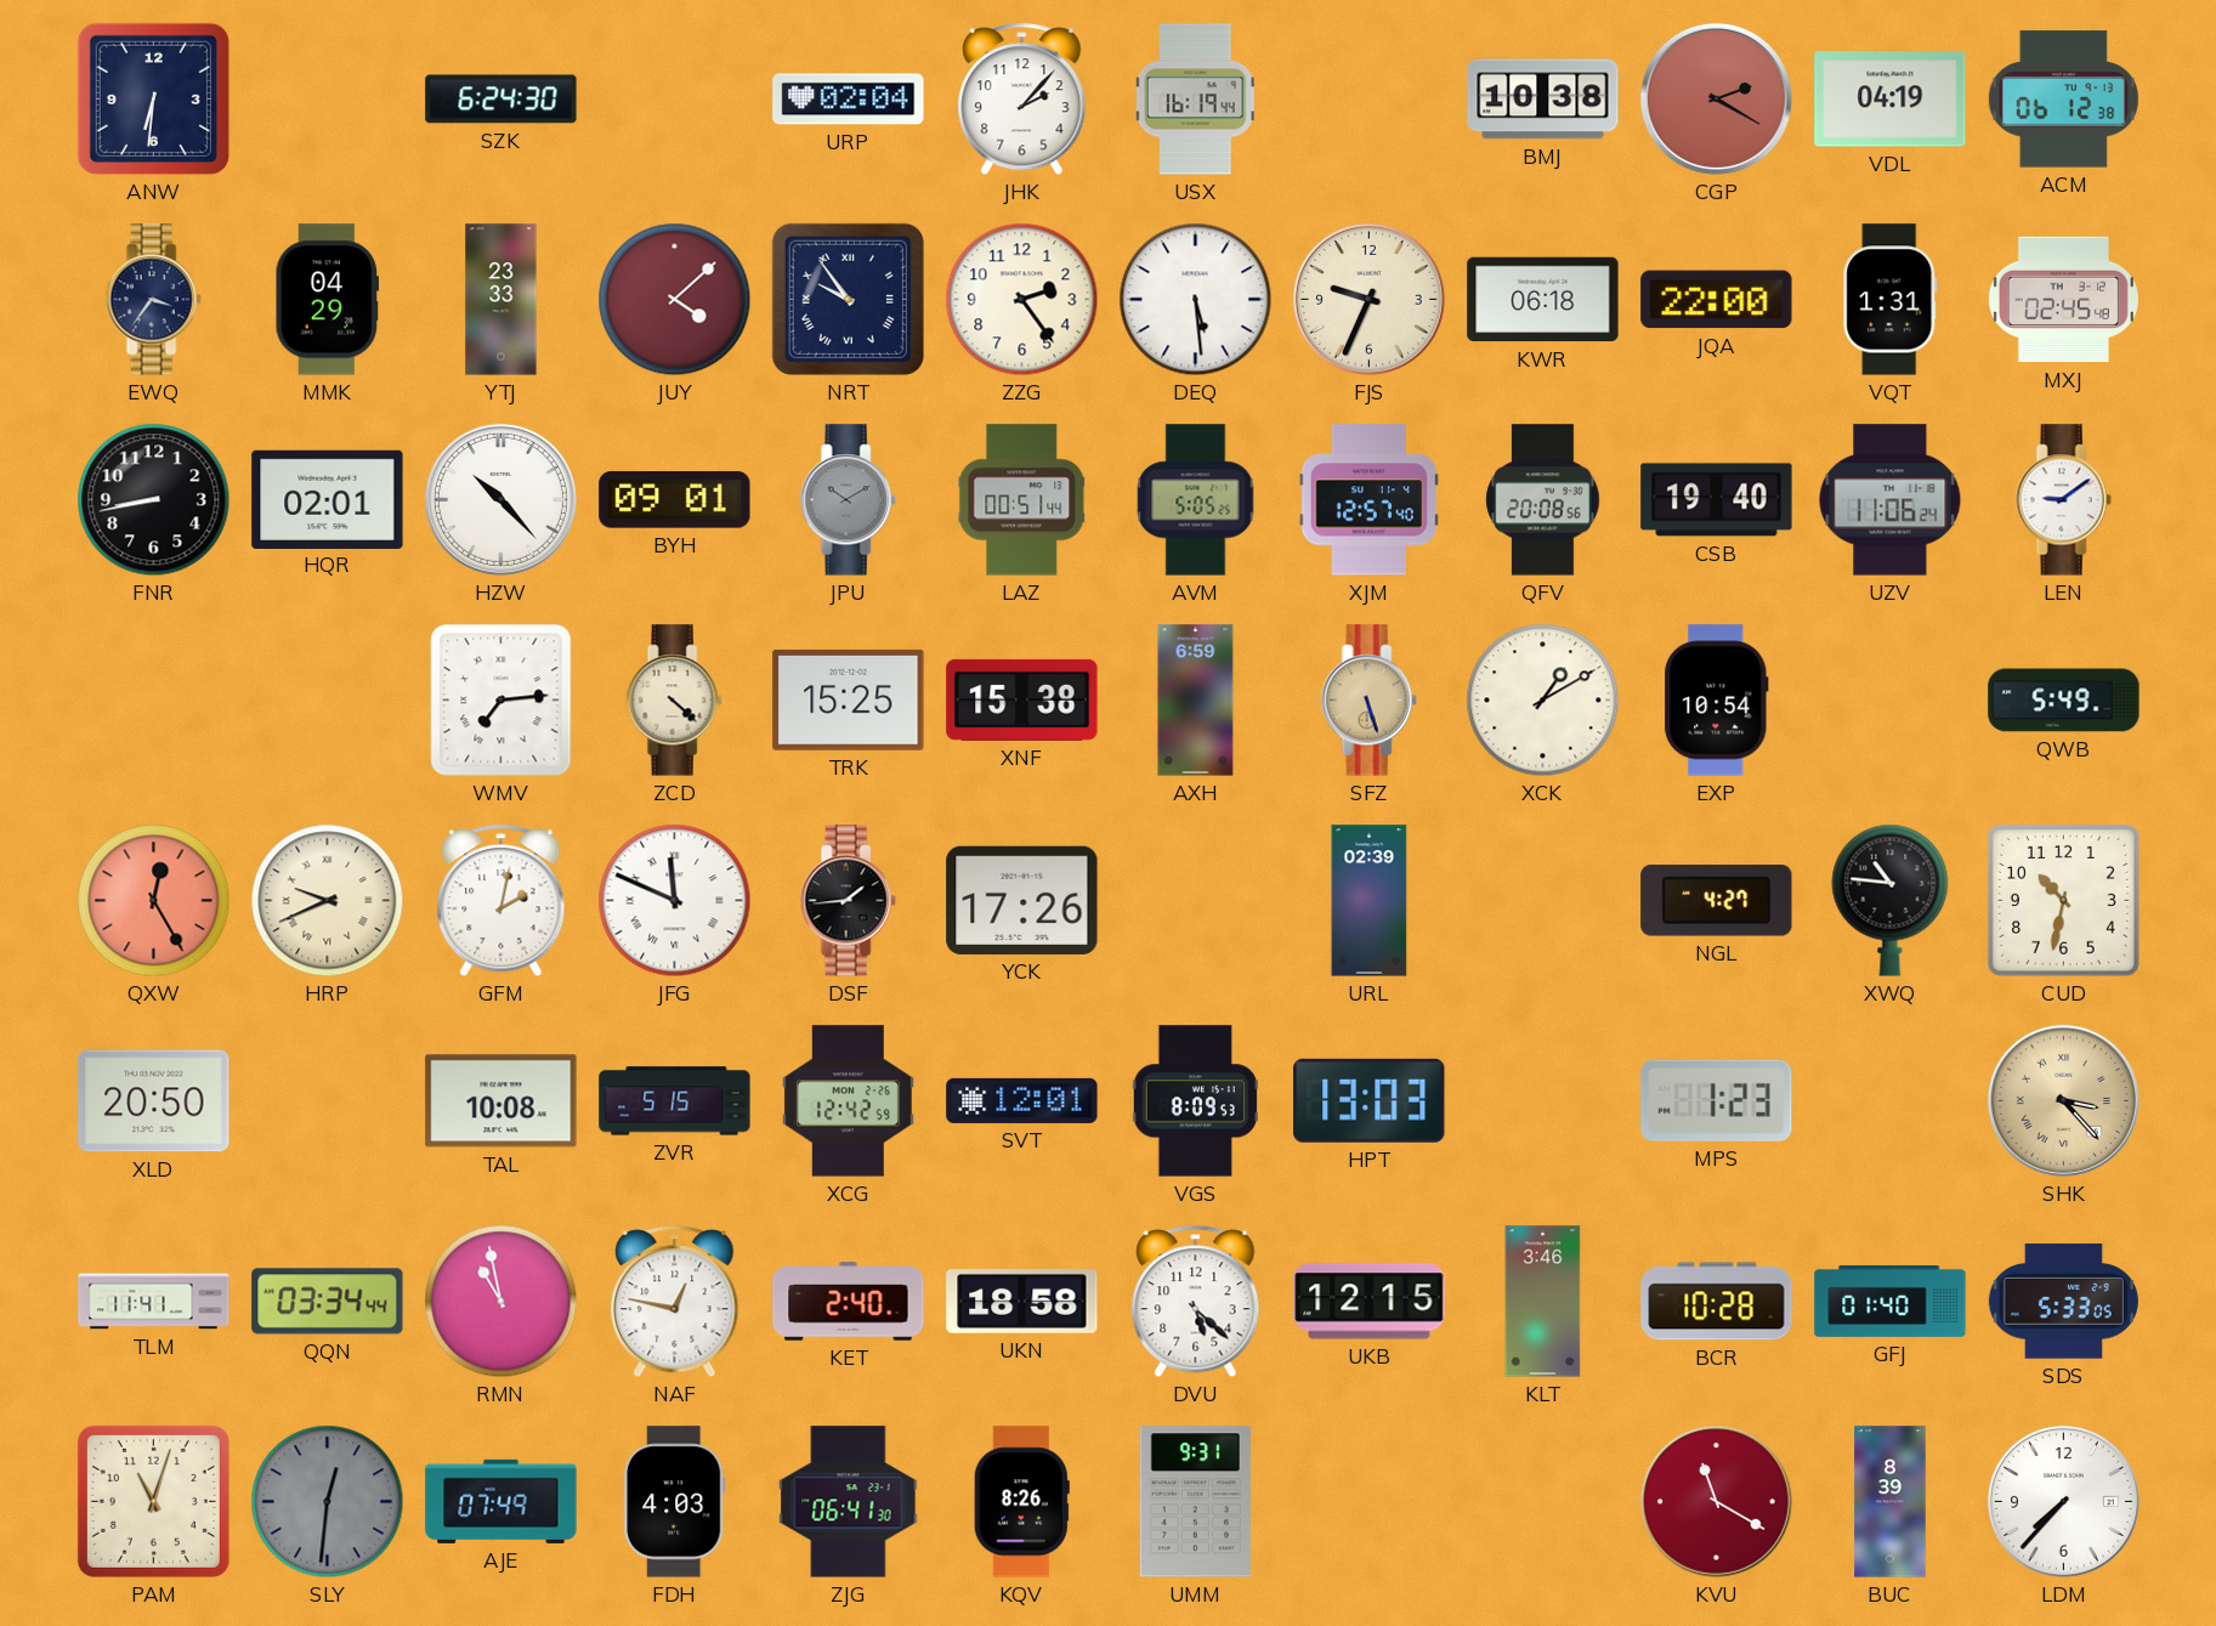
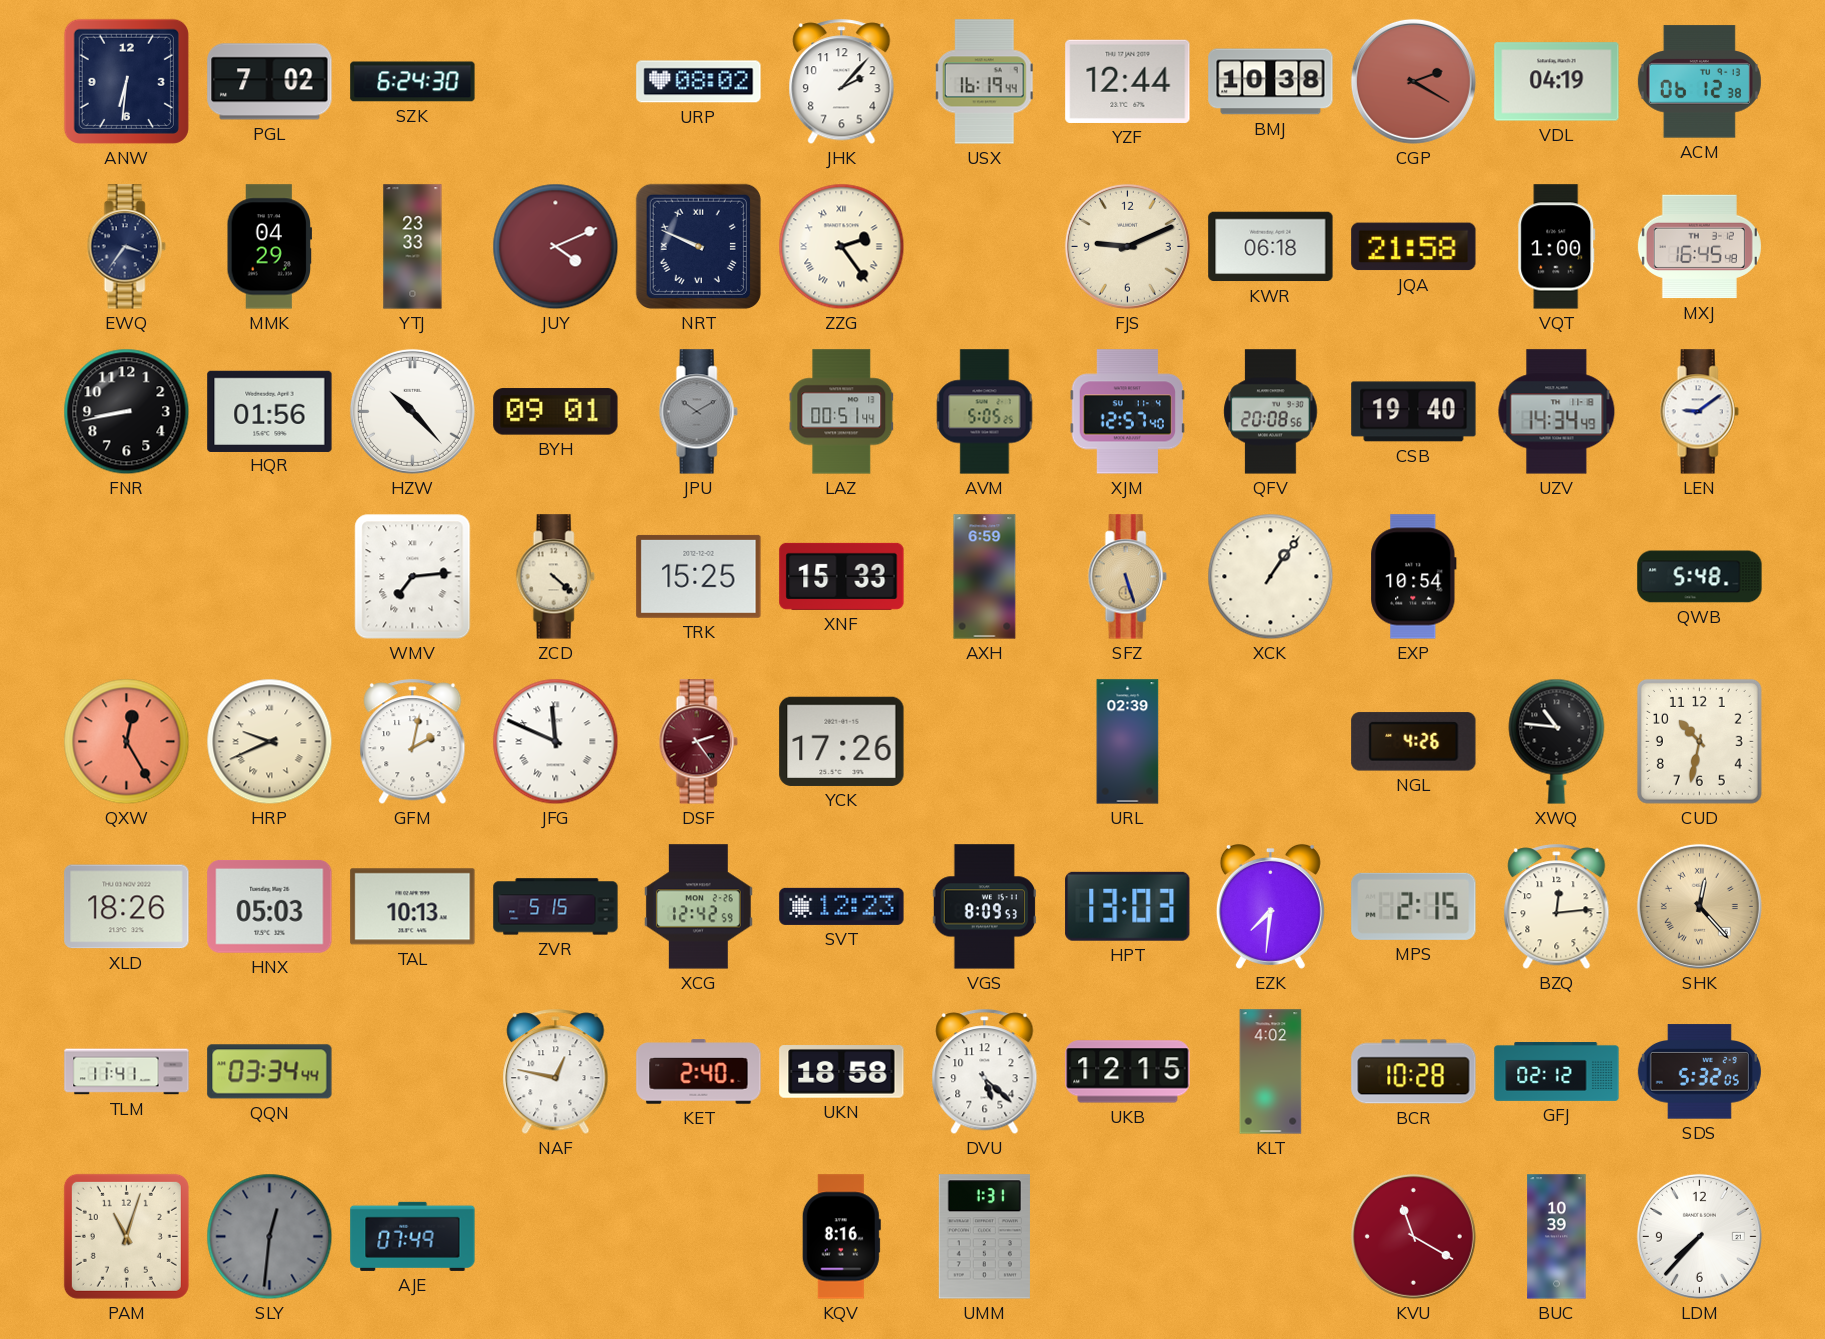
PGL: none -> 7:02
URP: 02:04 -> 08:02
YZF: none -> 12:44
JUY: 4:08 -> 4:11
NRT: 9:54 -> 9:49
ZZG numerals: Arabic -> Roman
DEQ: 5:29 -> none
FJS: 9:34 -> 9:11
JQA: 22:00 -> 21:58
VQT: 1:31 -> 1:00
MXJ: 02:45 -> 16:45
HQR: 02:01 -> 01:56
UZV: 11:06 -> 14:34
XNF: 15:38 -> 15:33
XCK: 1:10 -> 1:06
QWB: 5:49 -> 5:48
DSF: 1:44 -> 2:24
DSF dial: black -> burgundy
NGL: 4:27 -> 4:26
XLD: 20:50 -> 18:26
HNX: none -> 05:03
TAL: 10:08 -> 10:13
SVT: 12:01 -> 12:23
EZK: none -> 7:31
MPS: 1:23 -> 2:15
BZQ: none -> 12:14
SHK: 3:23 -> 12:23
RMN: 10:58 -> none
KLT: 3:46 -> 4:02
GFJ: 01:40 -> 02:12
SDS: 5:33 -> 5:32
FDH: 4:03 -> none
ZJG: 06:41 -> none
KQV: 8:26 -> 8:16
UMM: 9:31 -> 1:31
BUC: 8:39 -> 10:39
